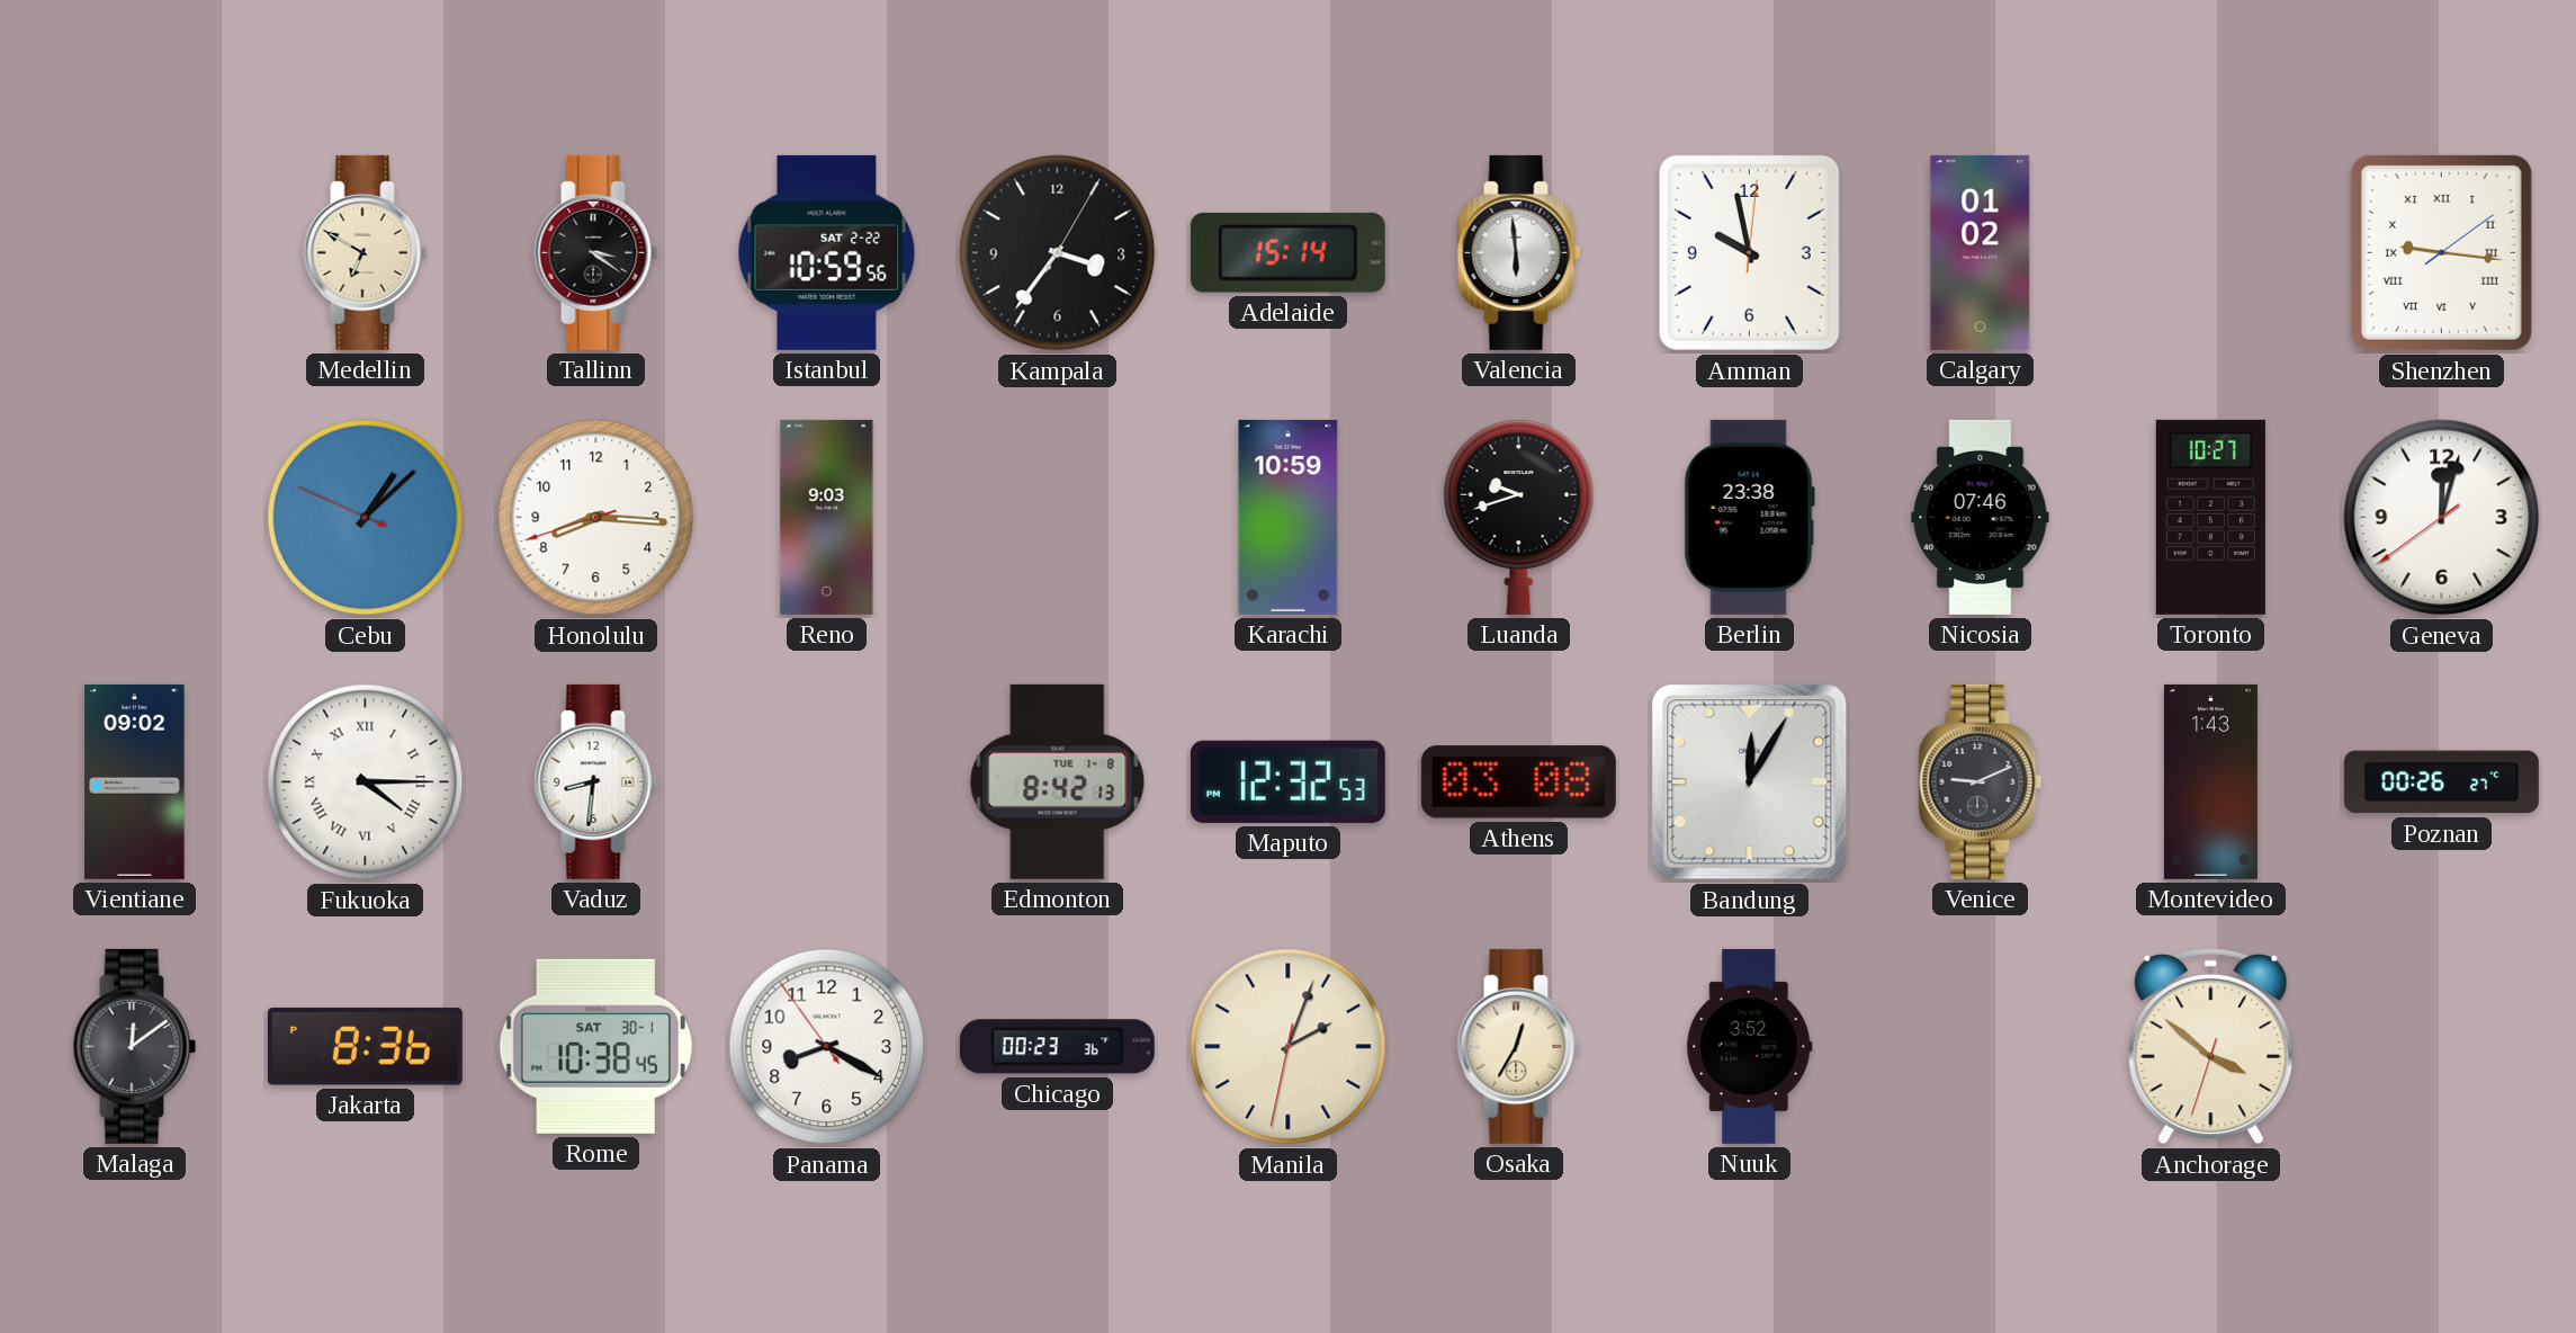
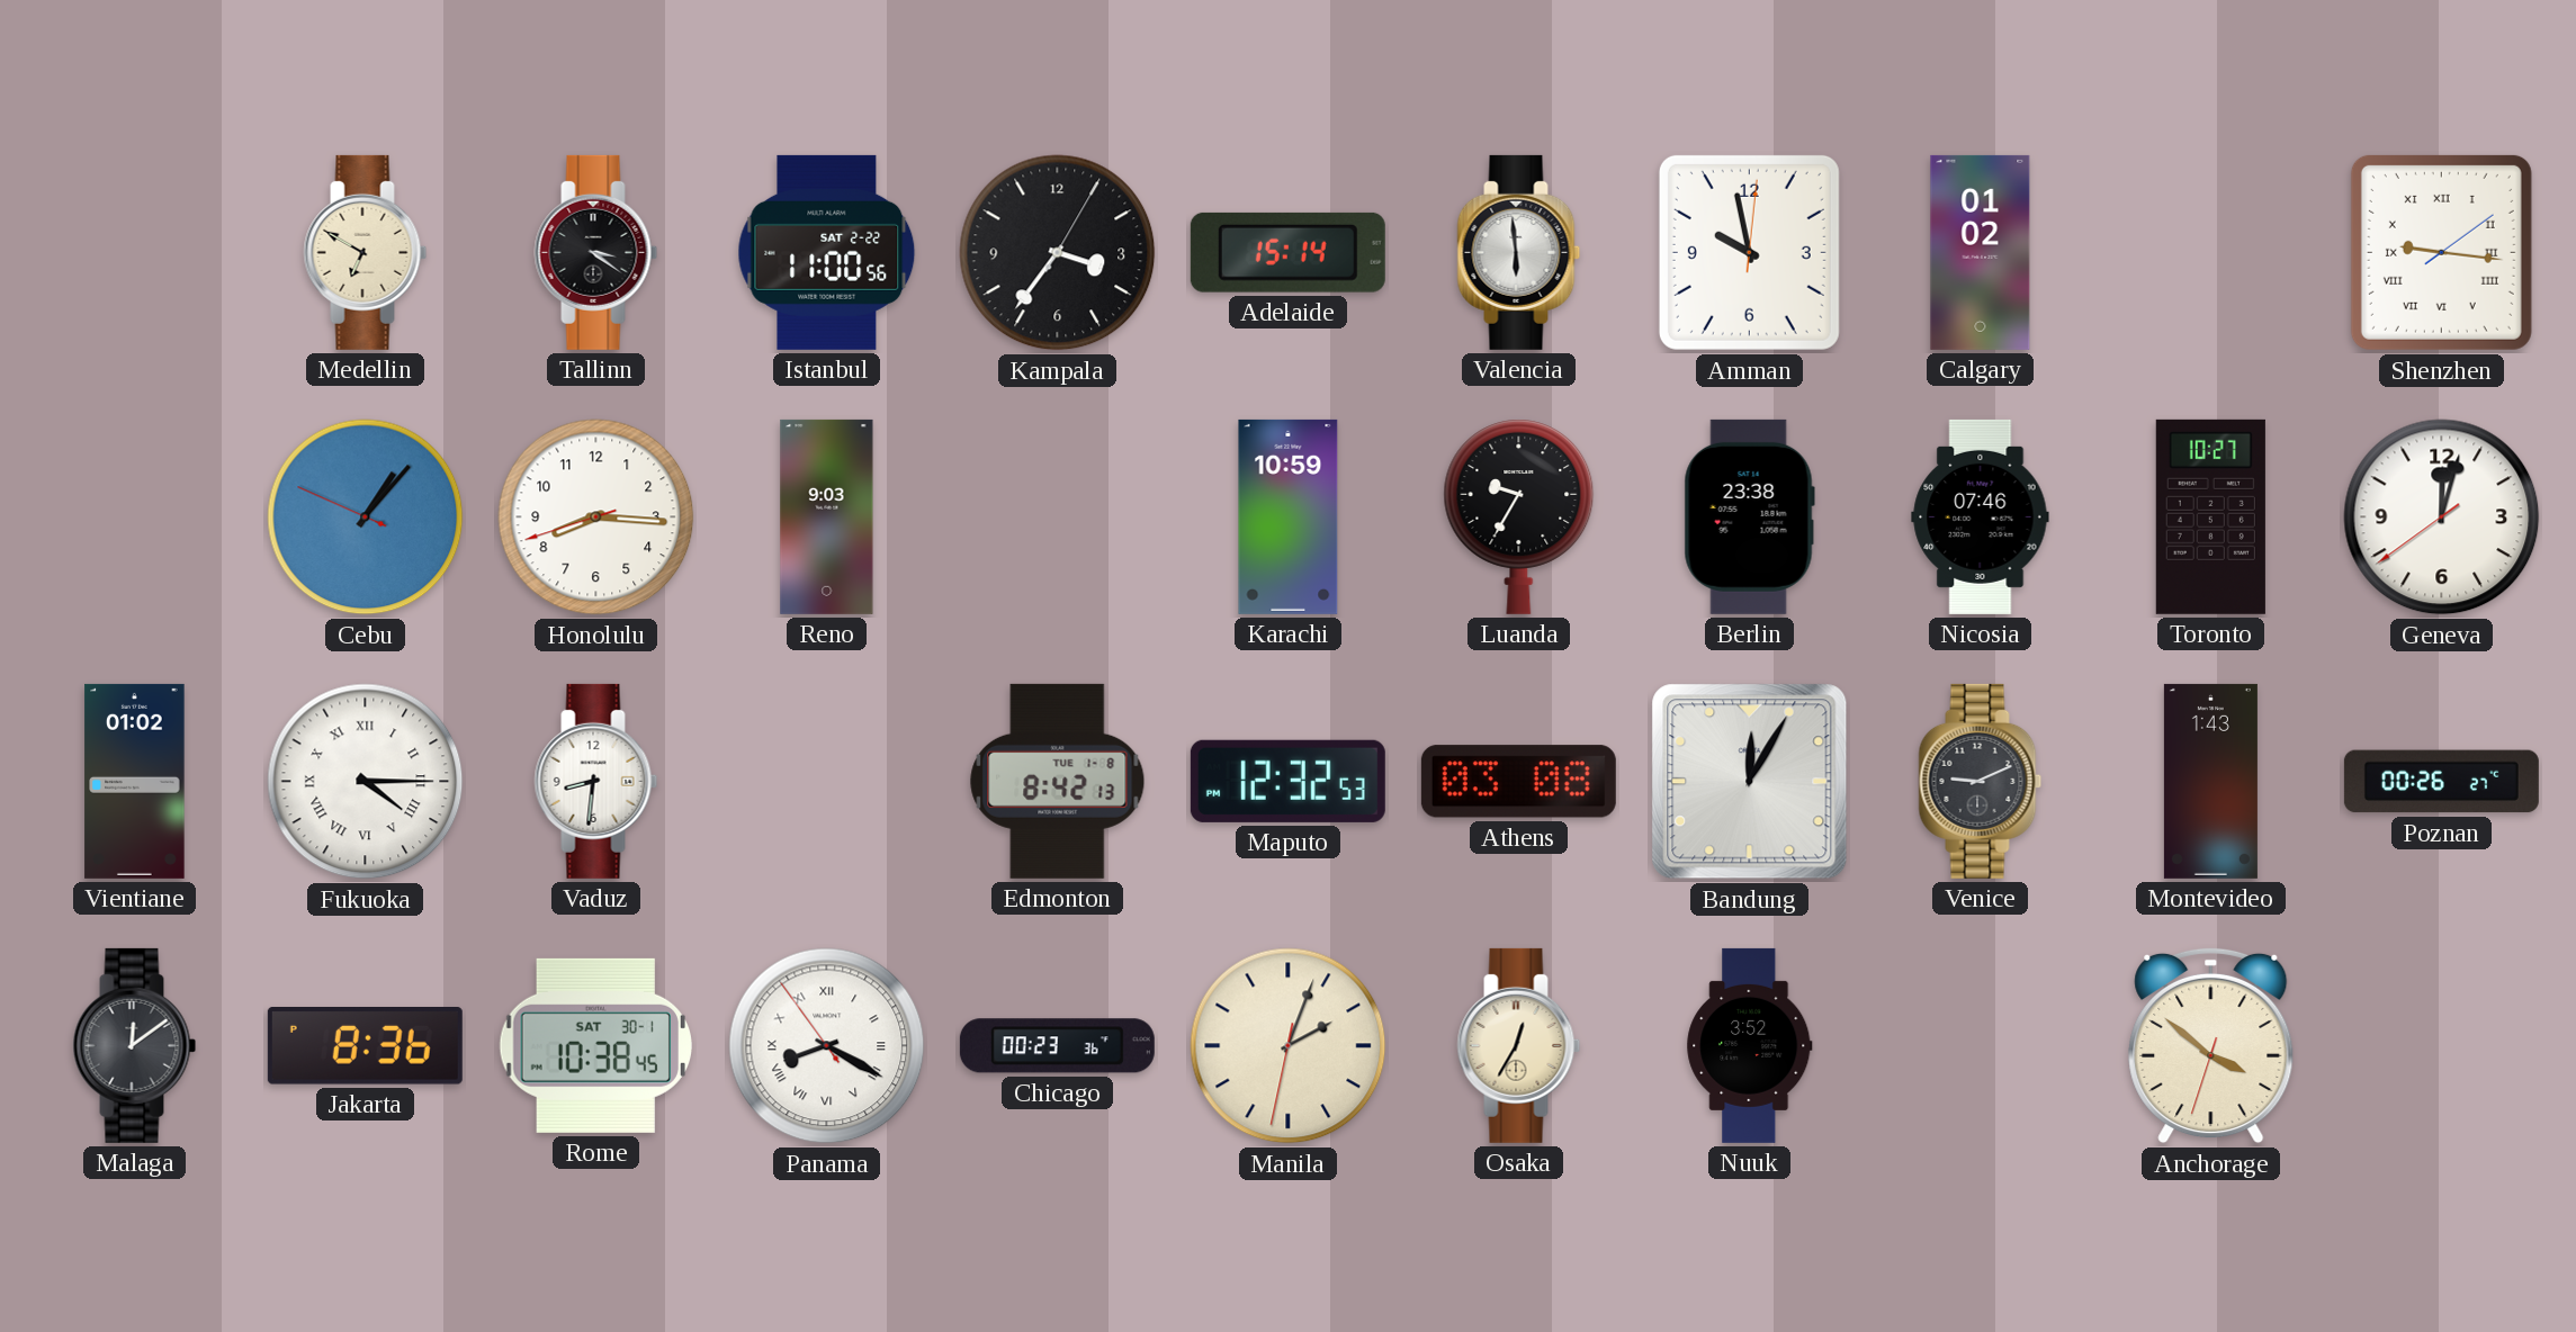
Istanbul: 10:59 -> 11:00
Cebu: 1:07 -> 1:06
Luanda: 9:42 -> 9:35
Vientiane: 09:02 -> 01:02
Panama numerals: Arabic -> Roman
